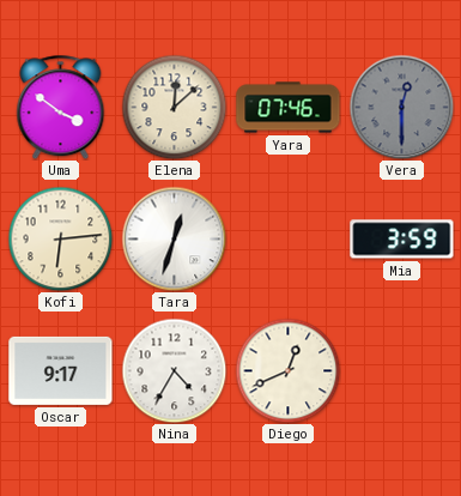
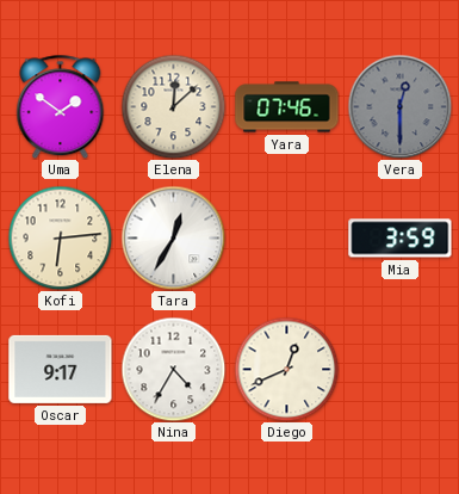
Uma: 3:51 -> 1:51
Tara: 12:33 -> 12:35
